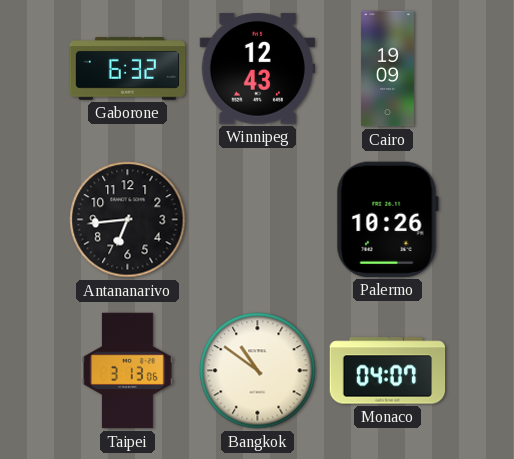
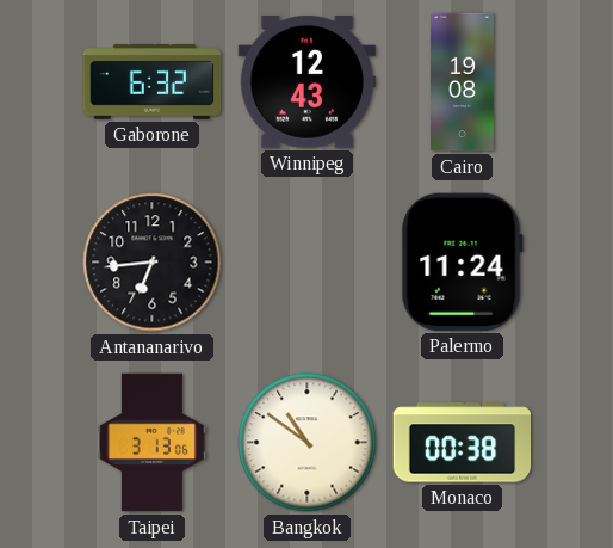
Cairo: 19:09 -> 19:08
Palermo: 10:26 -> 11:24
Monaco: 04:07 -> 00:38
